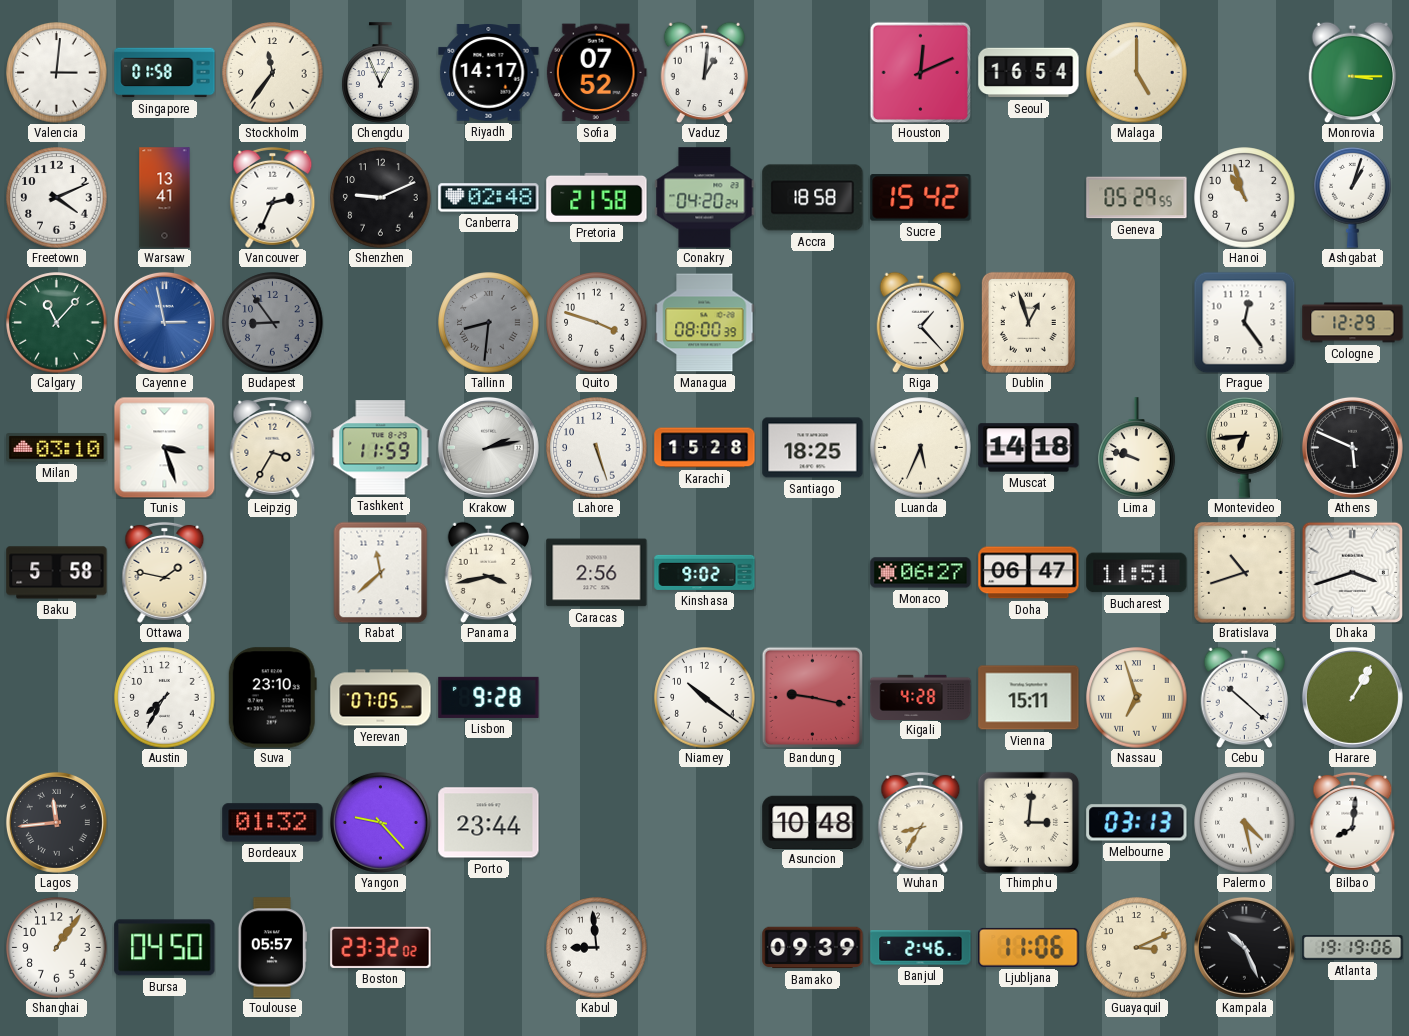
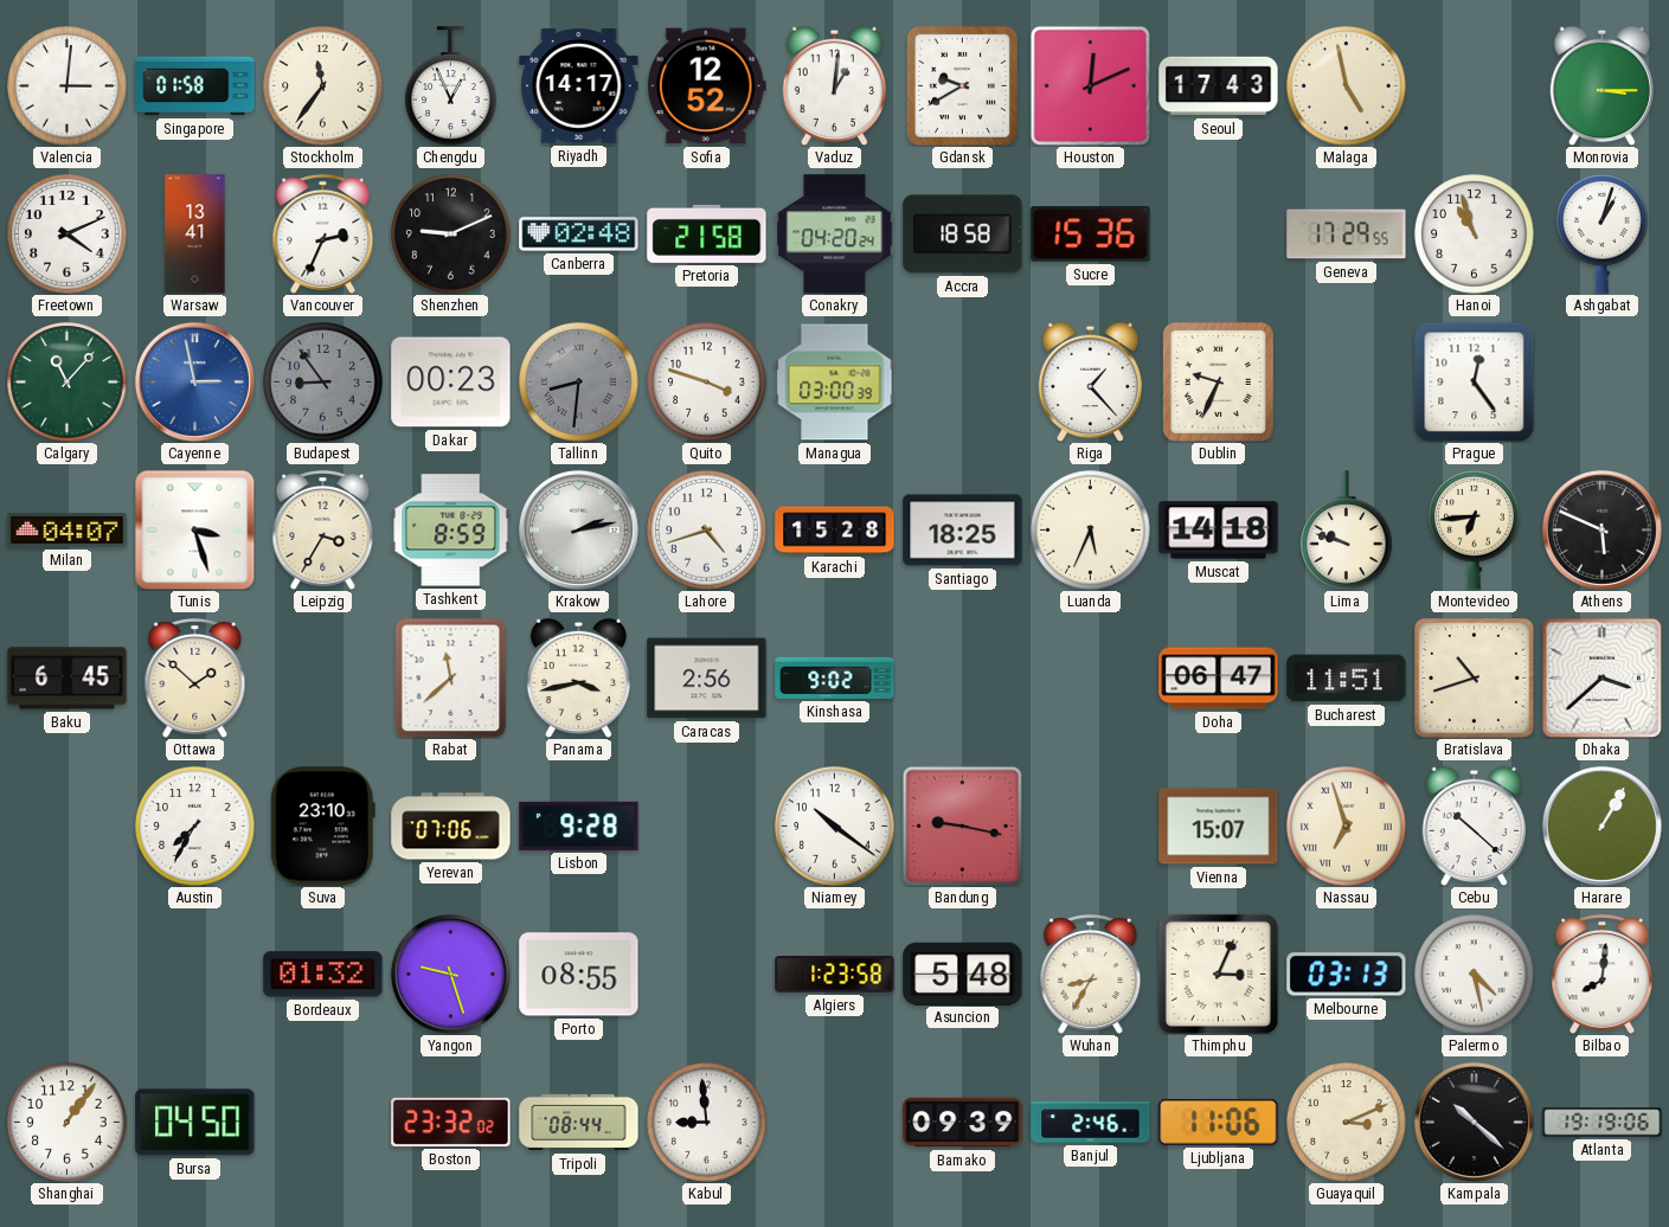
Sofia: 07:52 -> 12:52
Gdansk: none -> 9:40
Seoul: 16:54 -> 17:43
Malaga: 5:00 -> 4:58
Sucre: 15:42 -> 15:36
Geneva: 05:29 -> 17:29
Dakar: none -> 00:23
Managua: 08:00 -> 03:00
Dublin: 12:57 -> 9:34
Cologne: 12:29 -> none
Milan: 03:10 -> 04:07
Tashkent: 11:59 -> 8:59
Lahore: 5:27 -> 4:42
Baku: 5:58 -> 6:45
Ottawa: 1:47 -> 1:52
Monaco: 06:27 -> none
Dhaka: 3:42 -> 3:38
Yerevan: 07:05 -> 07:06
Kigali: 4:28 -> none
Vienna: 15:11 -> 15:07
Lagos: 11:44 -> none
Yangon: 9:23 -> 9:27
Porto: 23:44 -> 08:55
Algiers: none -> 1:23
Asuncion: 10:48 -> 5:48
Thimphu: 3:01 -> 3:04
Toulouse: 05:57 -> none
Tripoli: none -> 08:44
Kampala: 10:26 -> 10:22
